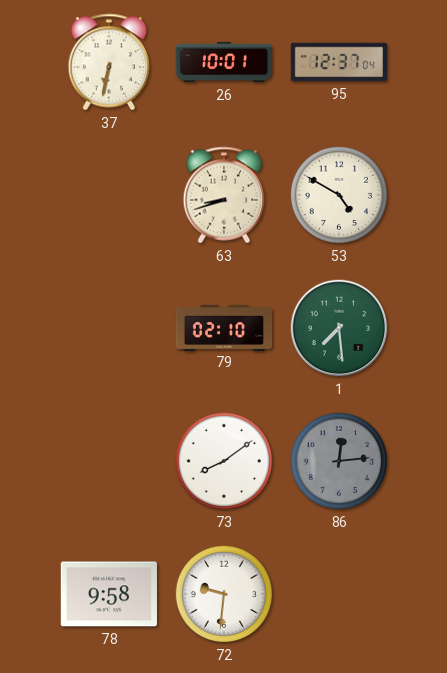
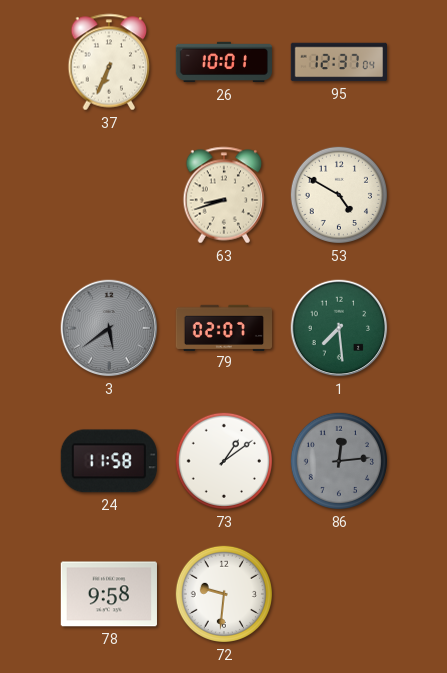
37: 6:32 -> 6:34
3: none -> 5:39
79: 02:10 -> 02:07
24: none -> 11:58
73: 8:09 -> 1:09
